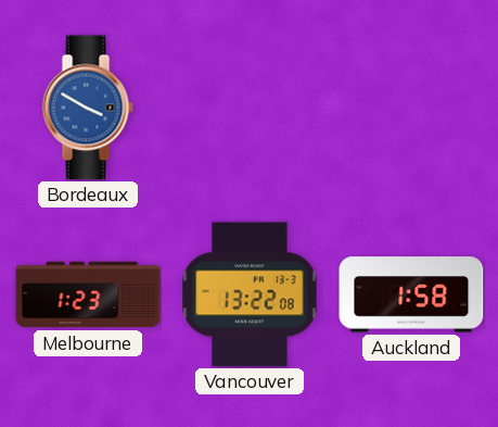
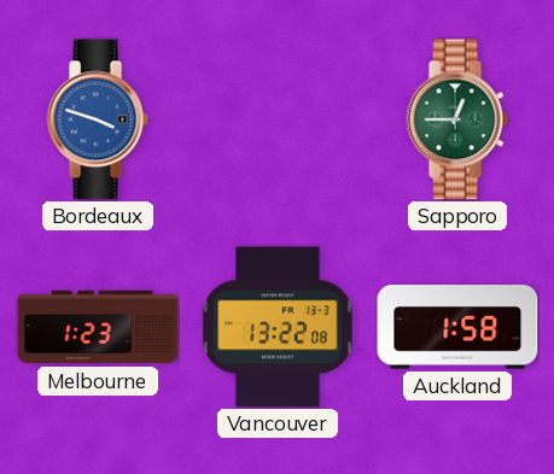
Bordeaux: 3:50 -> 3:48
Sapporo: none -> 12:45
